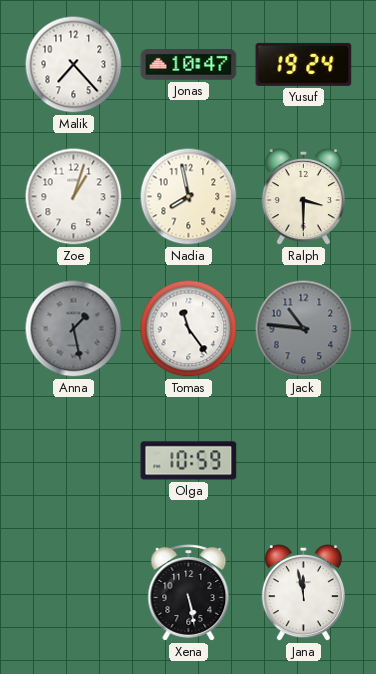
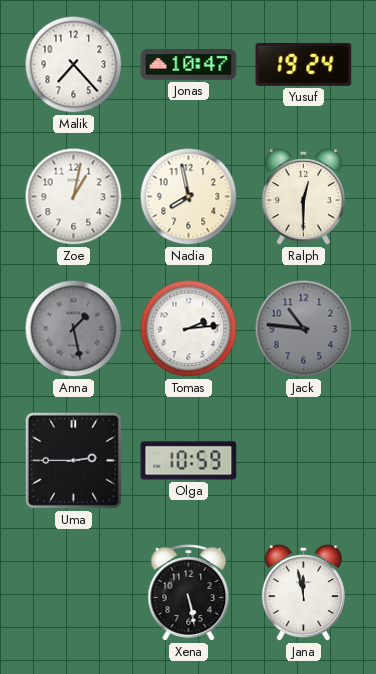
Zoe: 1:03 -> 1:02
Ralph: 3:30 -> 12:30
Tomas: 11:24 -> 2:14
Uma: none -> 2:45
